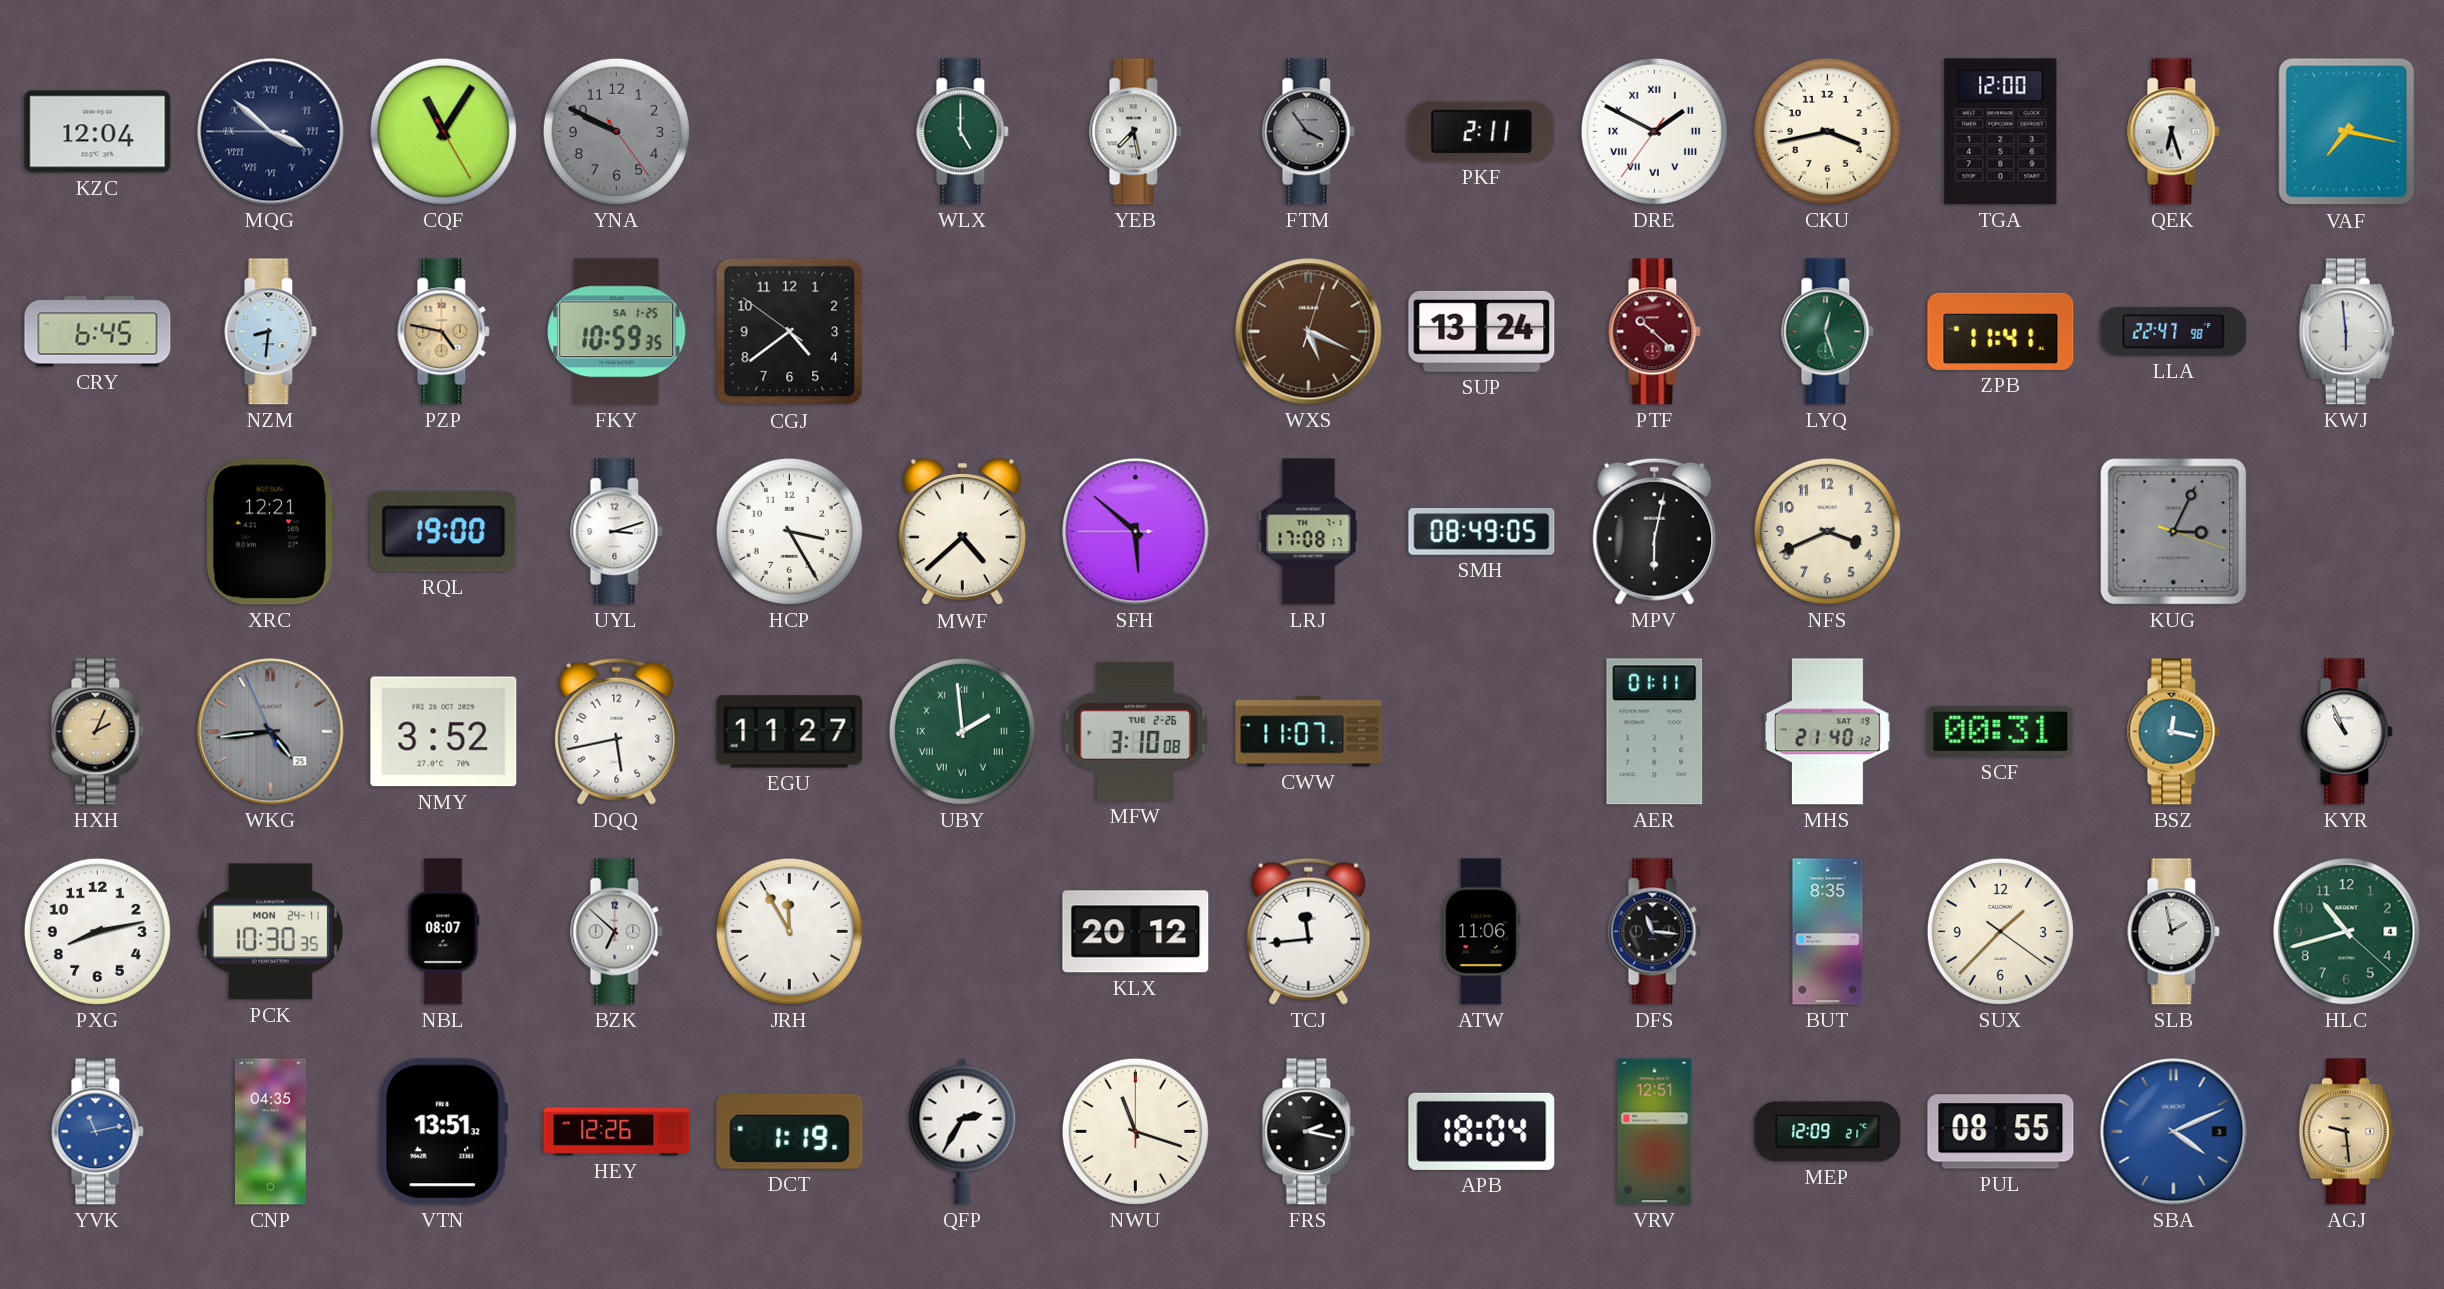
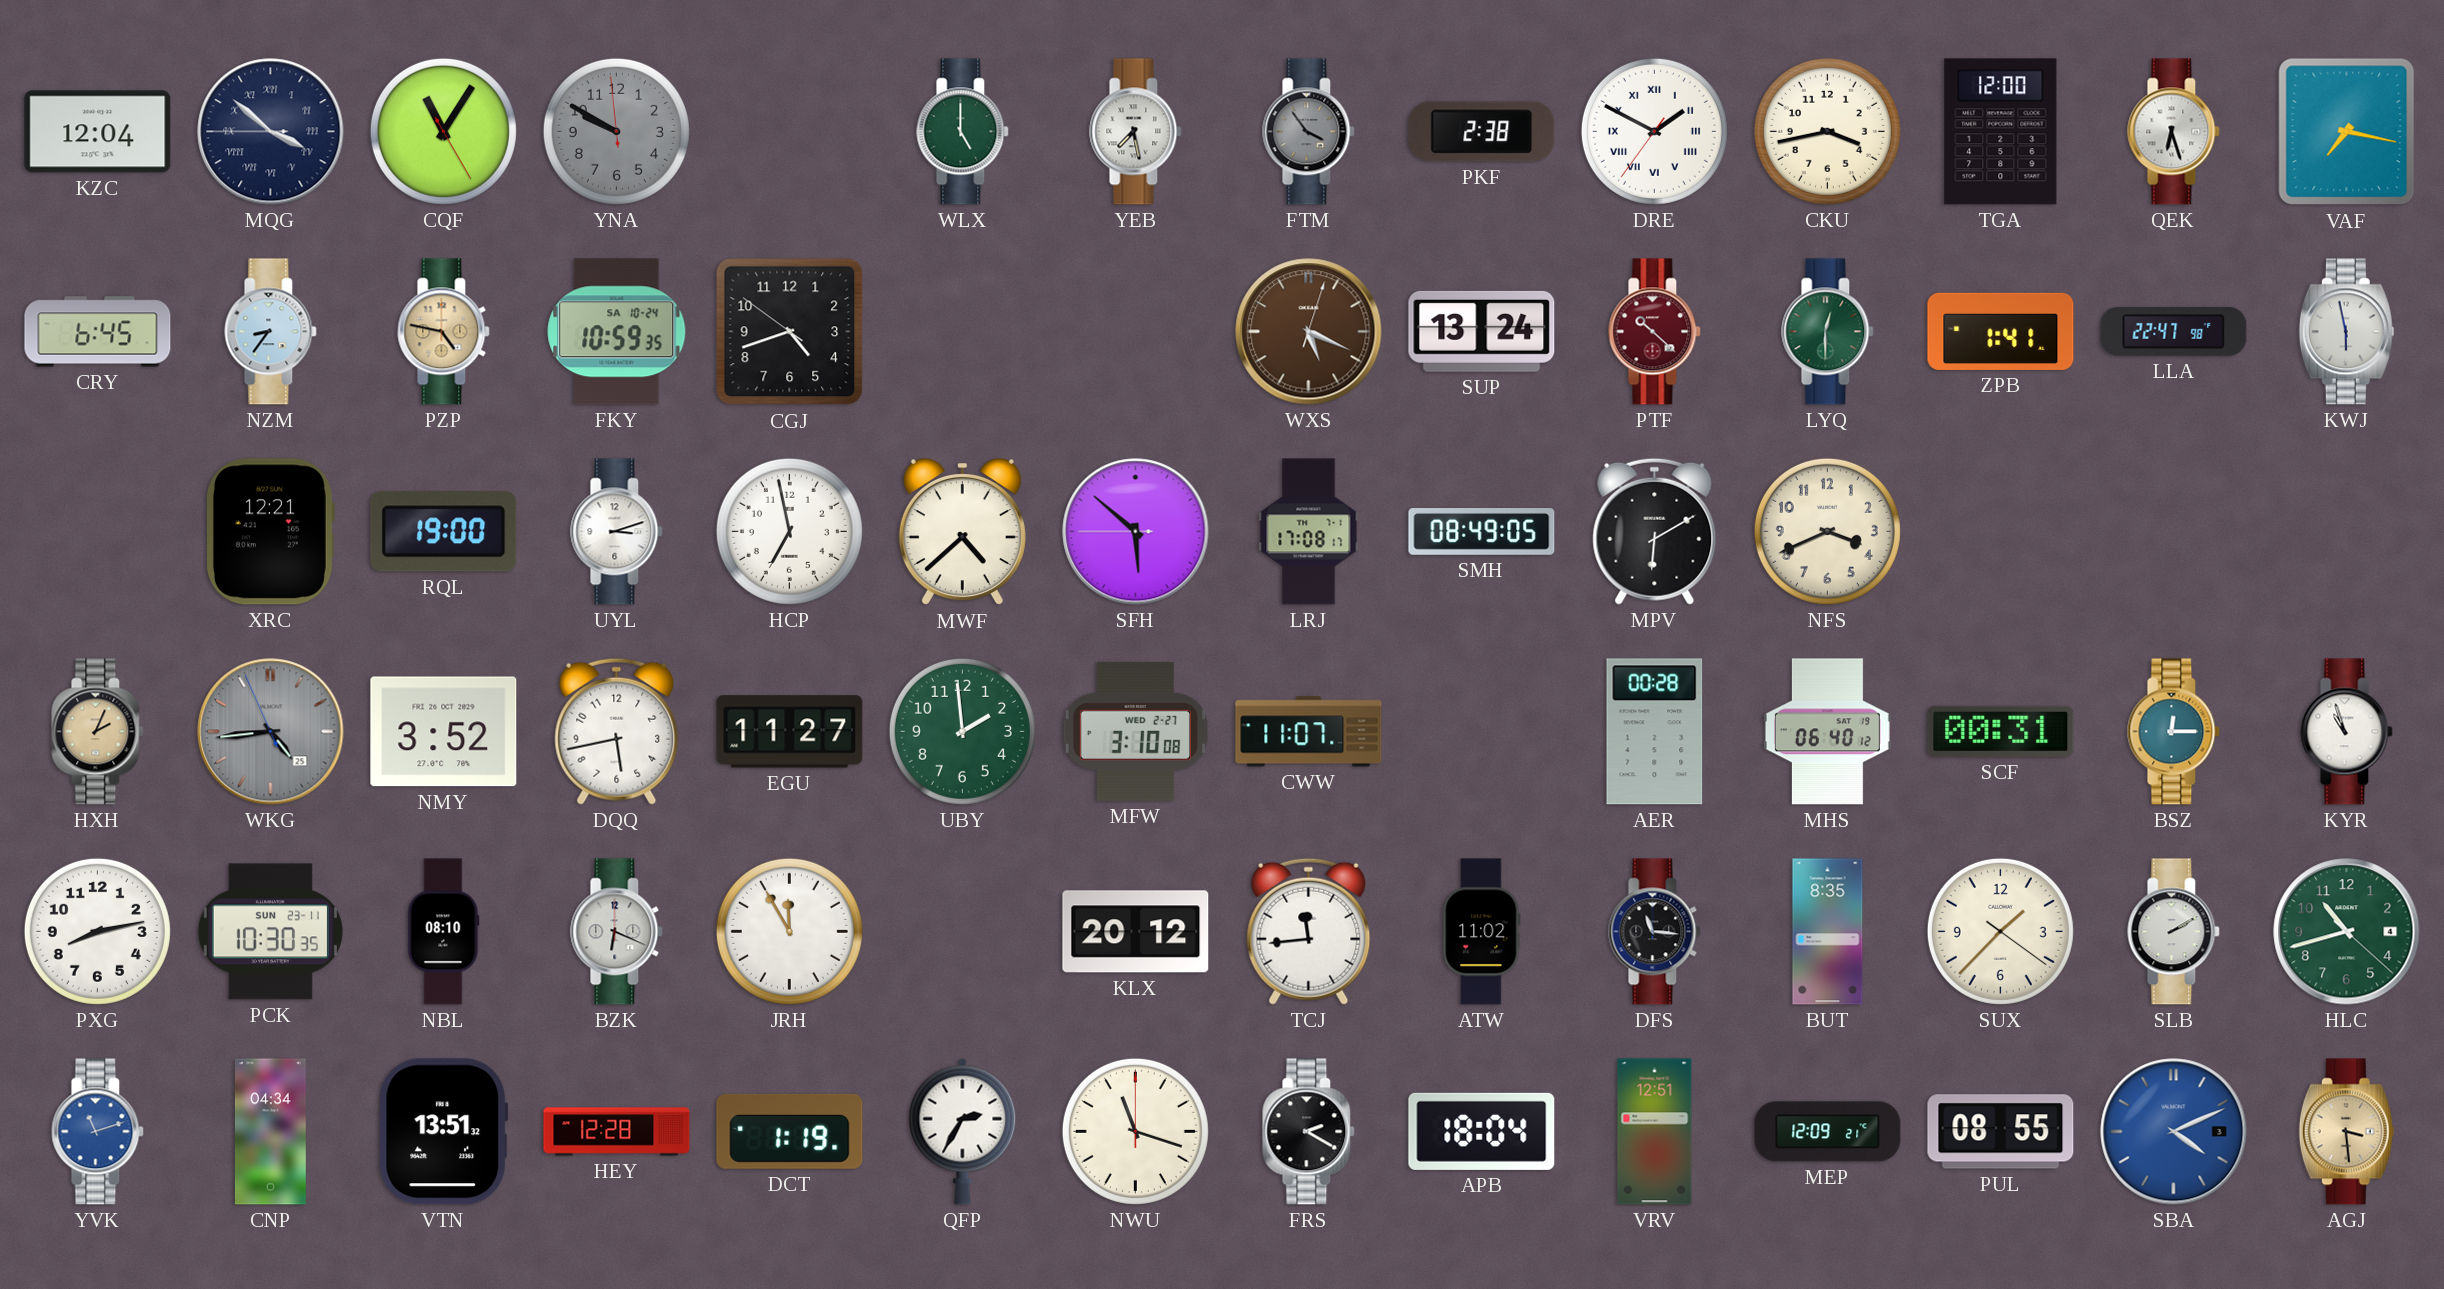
YNA: 9:49:24 -> 9:49:59
PKF: 2:11 -> 2:38
NZM: 8:31 -> 8:36
FKY date: SA 1-25 -> SA 10-24
CGJ: 4:38 -> 4:41
LYQ: 12:27 -> 12:30
ZPB: 11:41 -> 1:41
KWJ: 5:59 -> 5:58
HCP: 3:25 -> 6:58
MPV: 6:02 -> 6:10
KUG: 3:04 -> none
UBY numerals: Roman -> Arabic
MFW date: TUE 2-26 -> WED 2-27
AER: 01:11 -> 00:28
MHS: 21:40 -> 06:40
BSZ: 12:17 -> 12:15
KYR: 10:56 -> 10:57
PCK date: MON 24-11 -> SUN 23-11
NBL: 08:07 -> 08:10
BZK: 6:52 -> 6:19
ATW: 11:06 -> 11:02
SLB: 1:58 -> 2:10
YVK: 11:13 -> 11:12
CNP: 04:35 -> 04:34
HEY: 12:26 -> 12:28
FRS: 2:17 -> 2:20
AGJ: 9:29 -> 3:29
